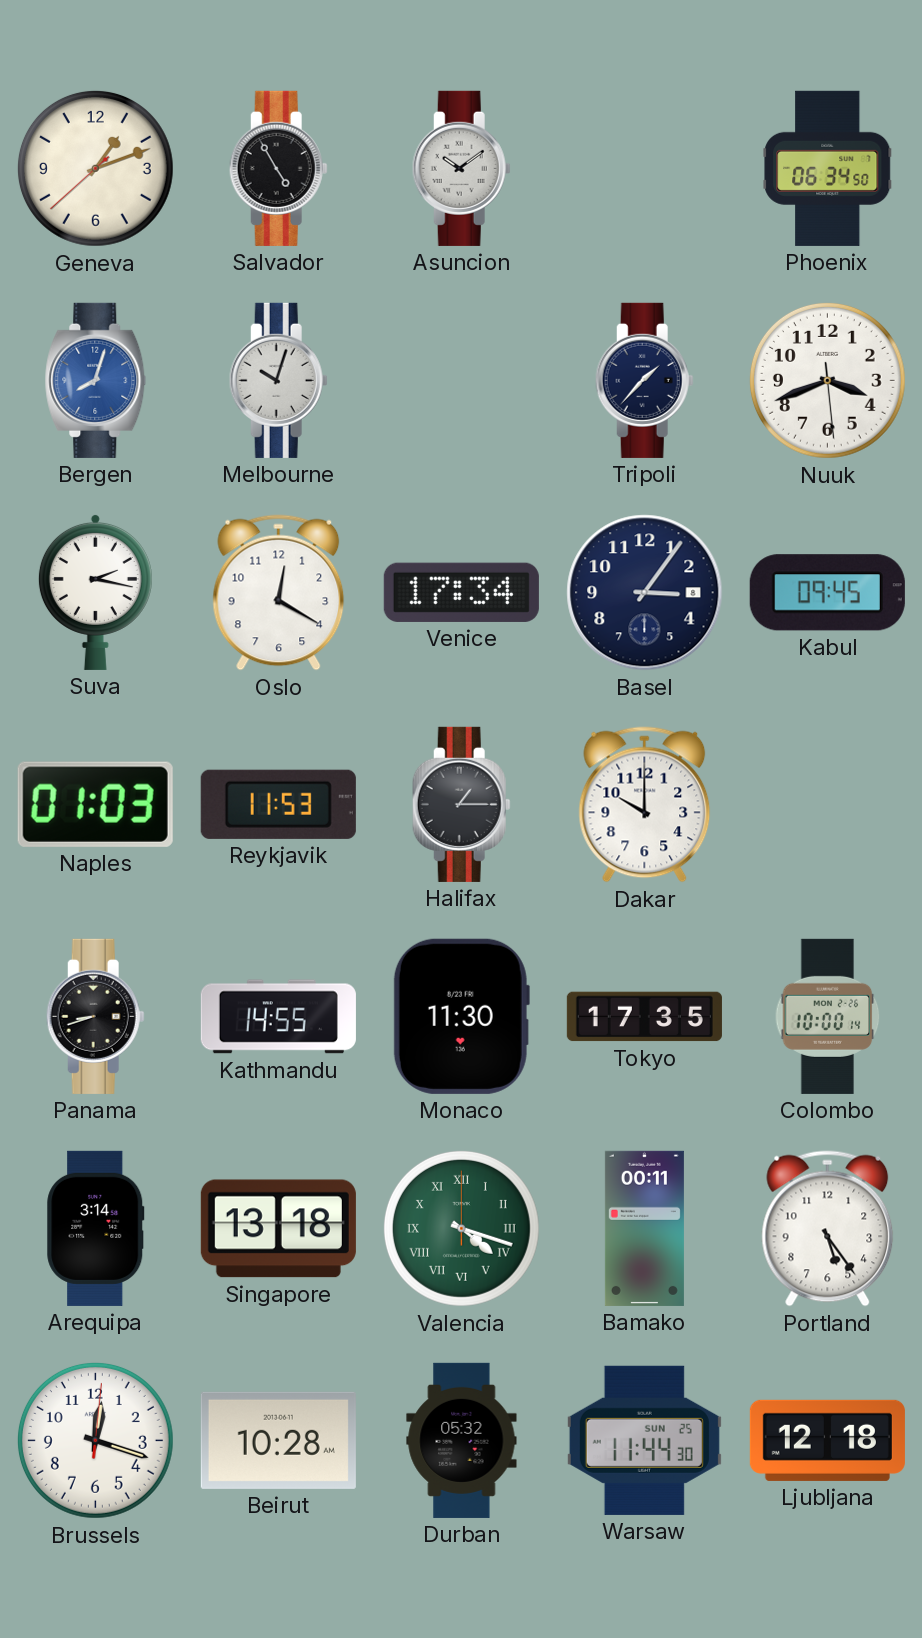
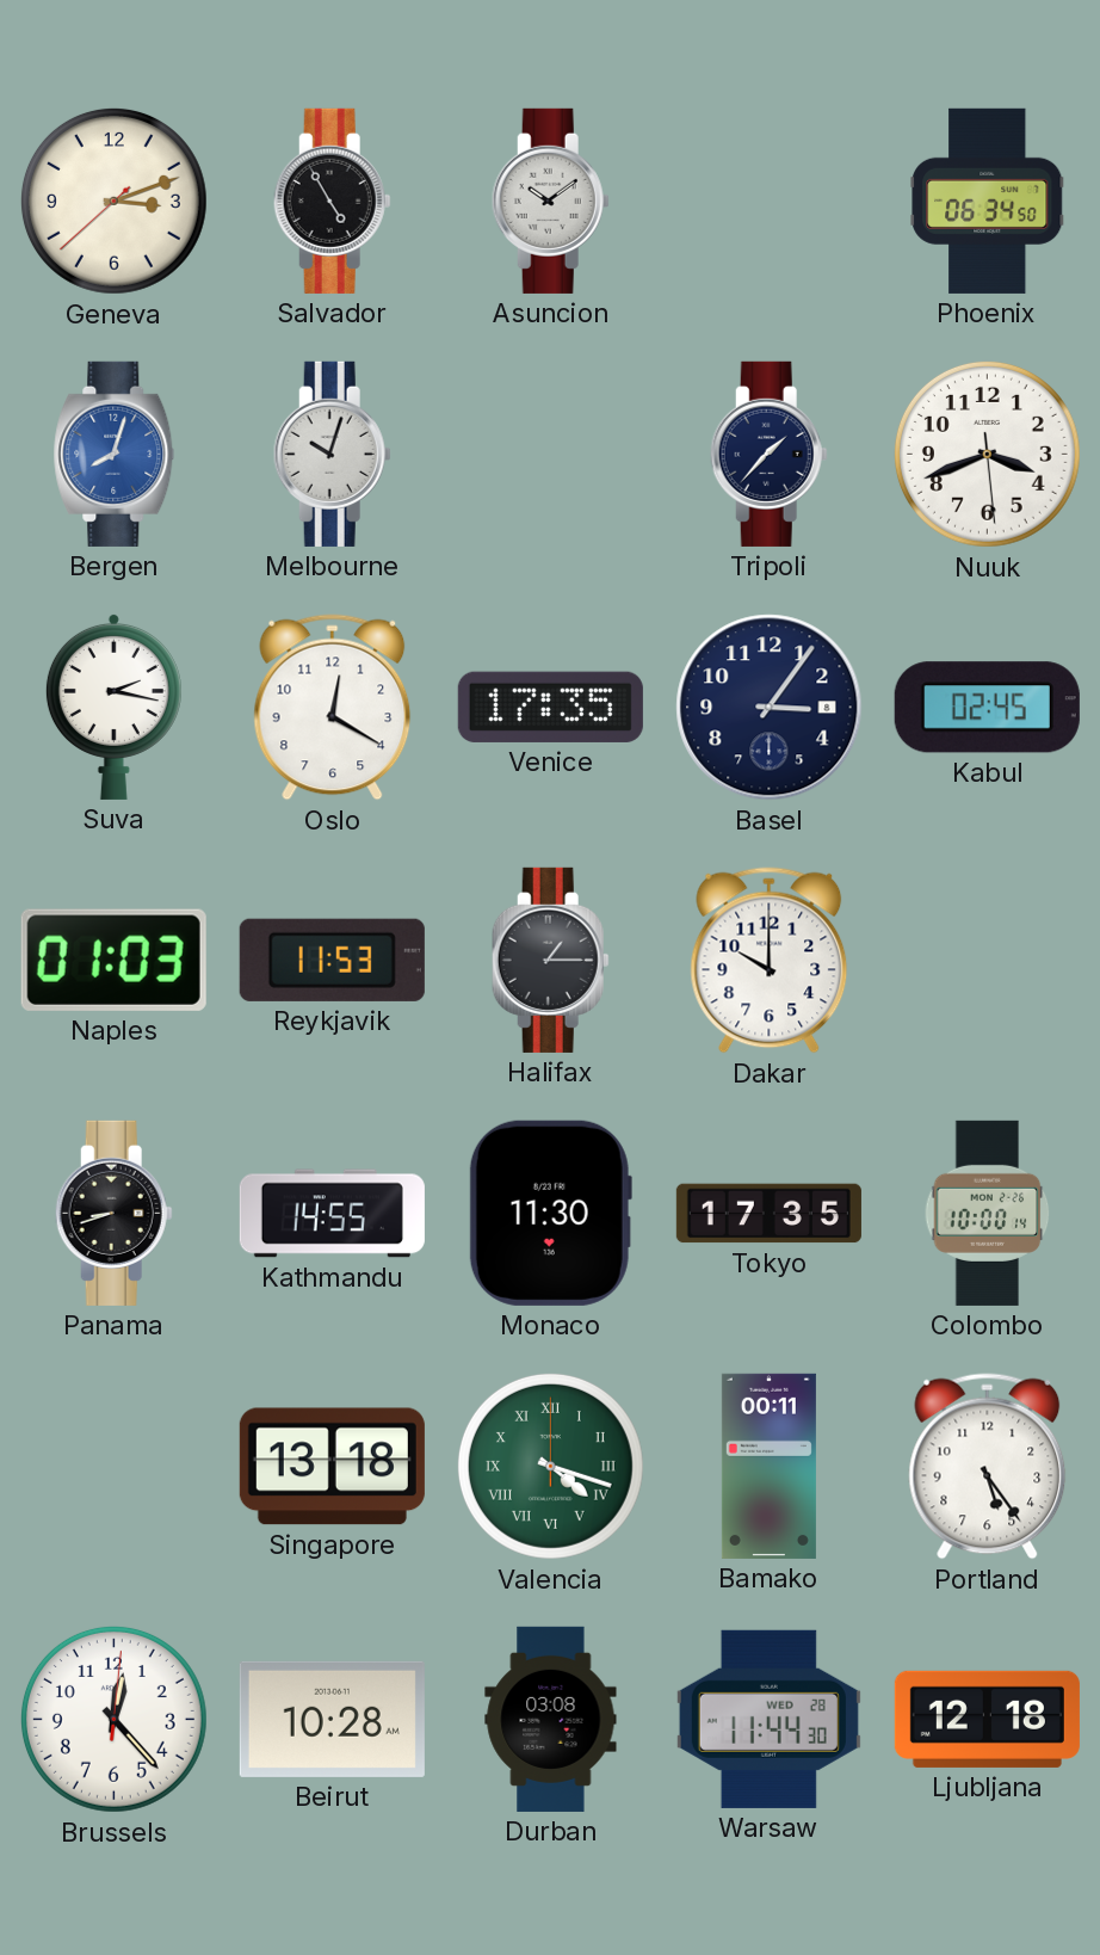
Geneva: 1:11 -> 3:11
Venice: 17:34 -> 17:35
Kabul: 09:45 -> 02:45
Arequipa: 3:14 -> none
Brussels: 12:18 -> 12:23
Durban: 05:32 -> 03:08
Warsaw date: SUN 25 -> WED 28
